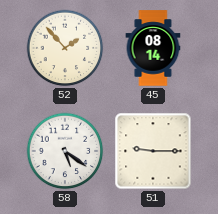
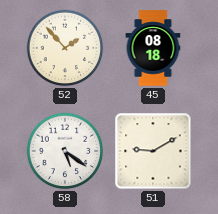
45: 08:14 -> 08:18
51: 9:15 -> 9:10
